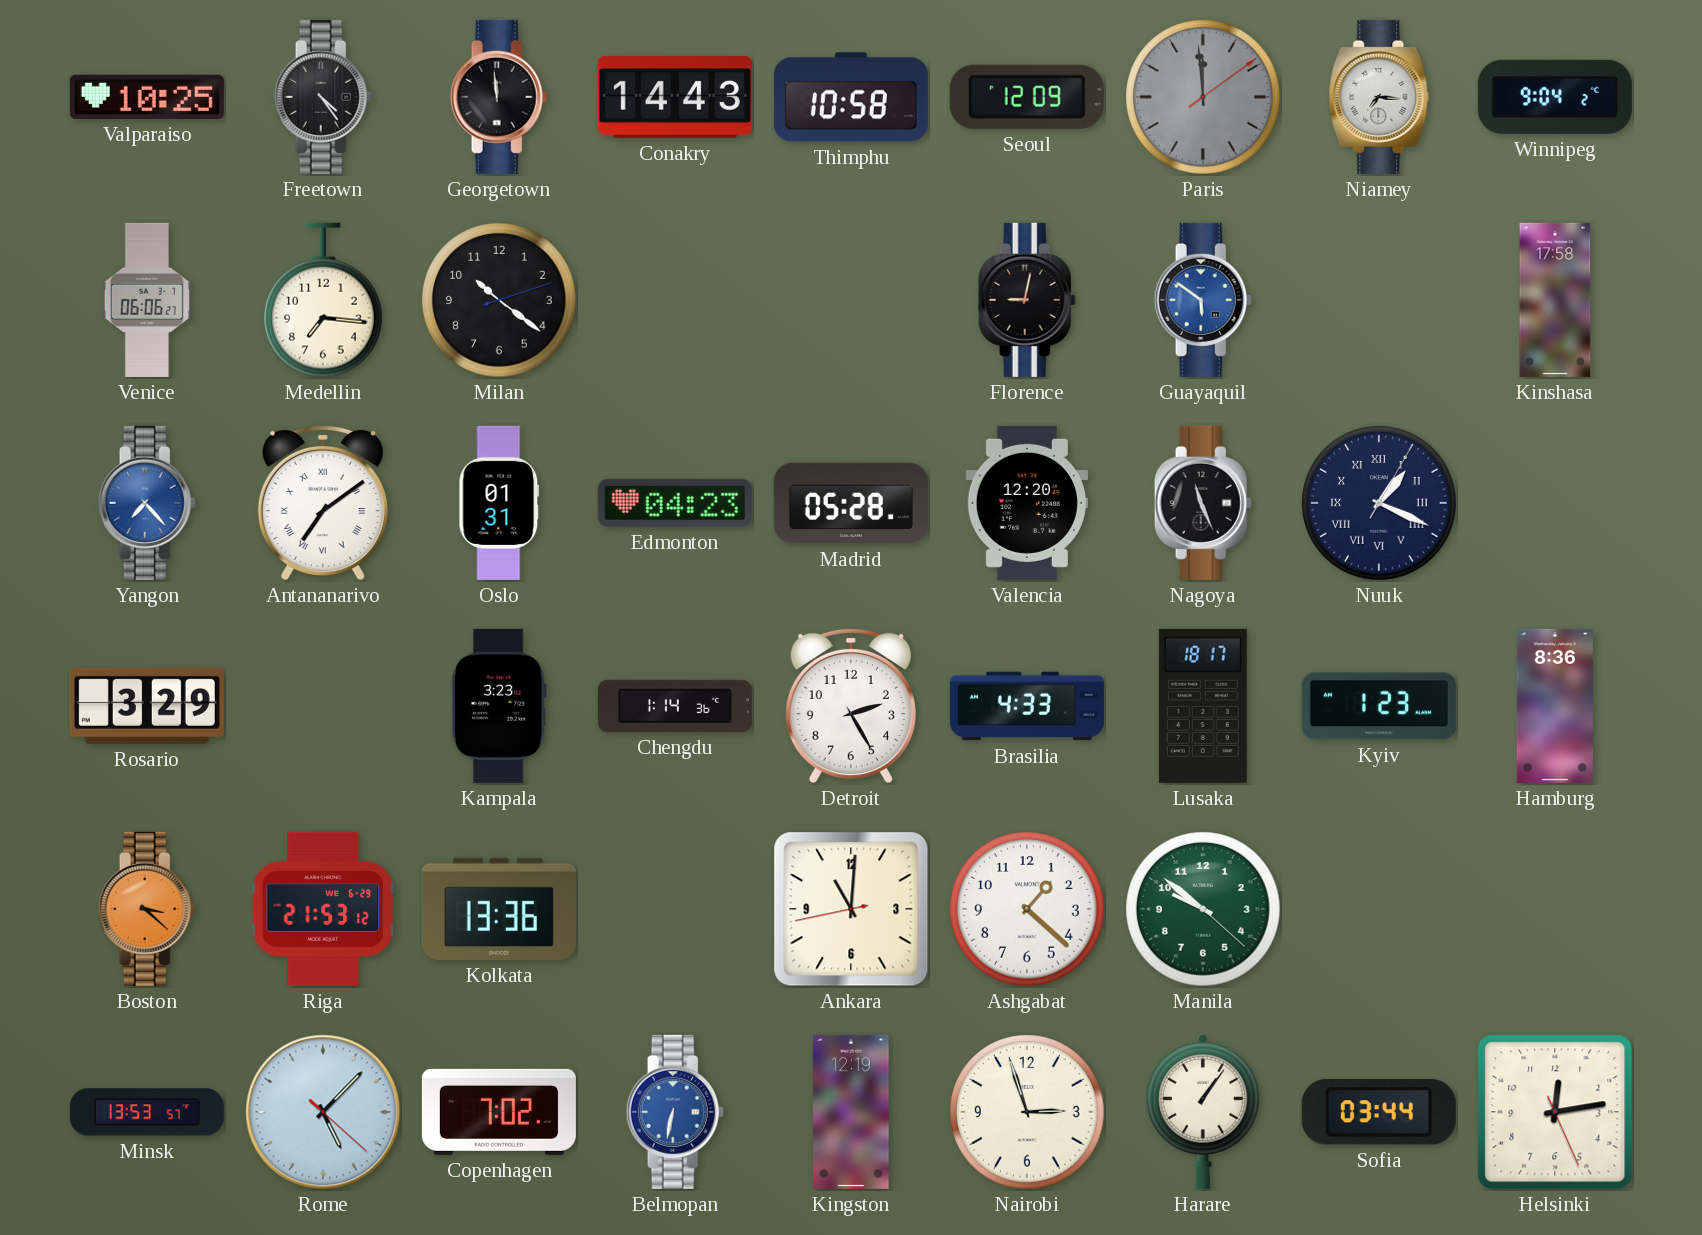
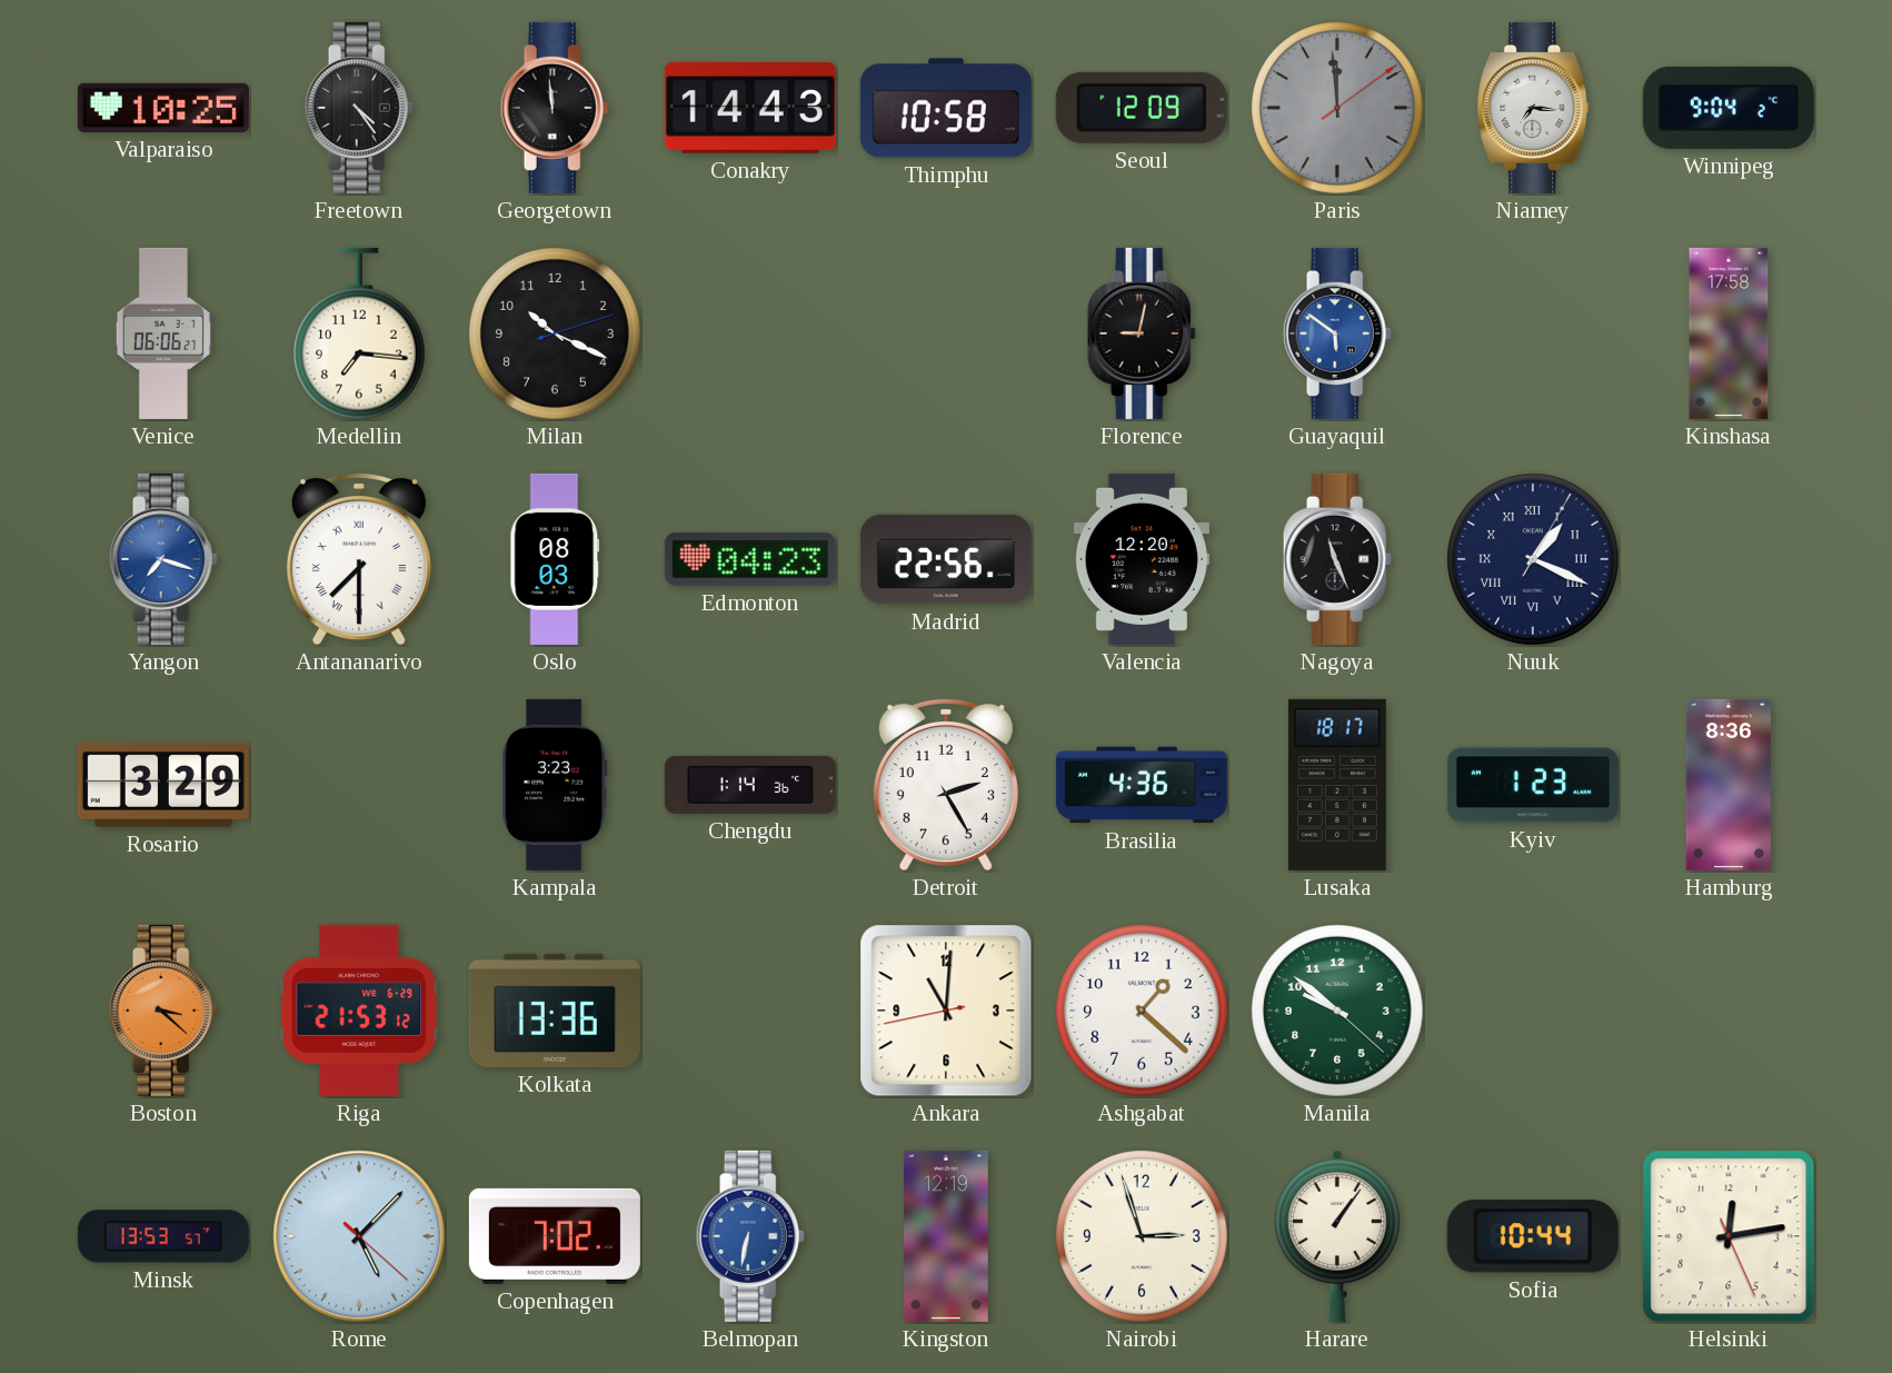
Milan: 10:21 -> 10:19
Yangon: 7:23 -> 7:18
Antananarivo: 7:09 -> 7:30
Oslo: 01:31 -> 08:03
Madrid: 05:28 -> 22:56
Brasilia: 4:33 -> 4:36
Sofia: 03:44 -> 10:44
